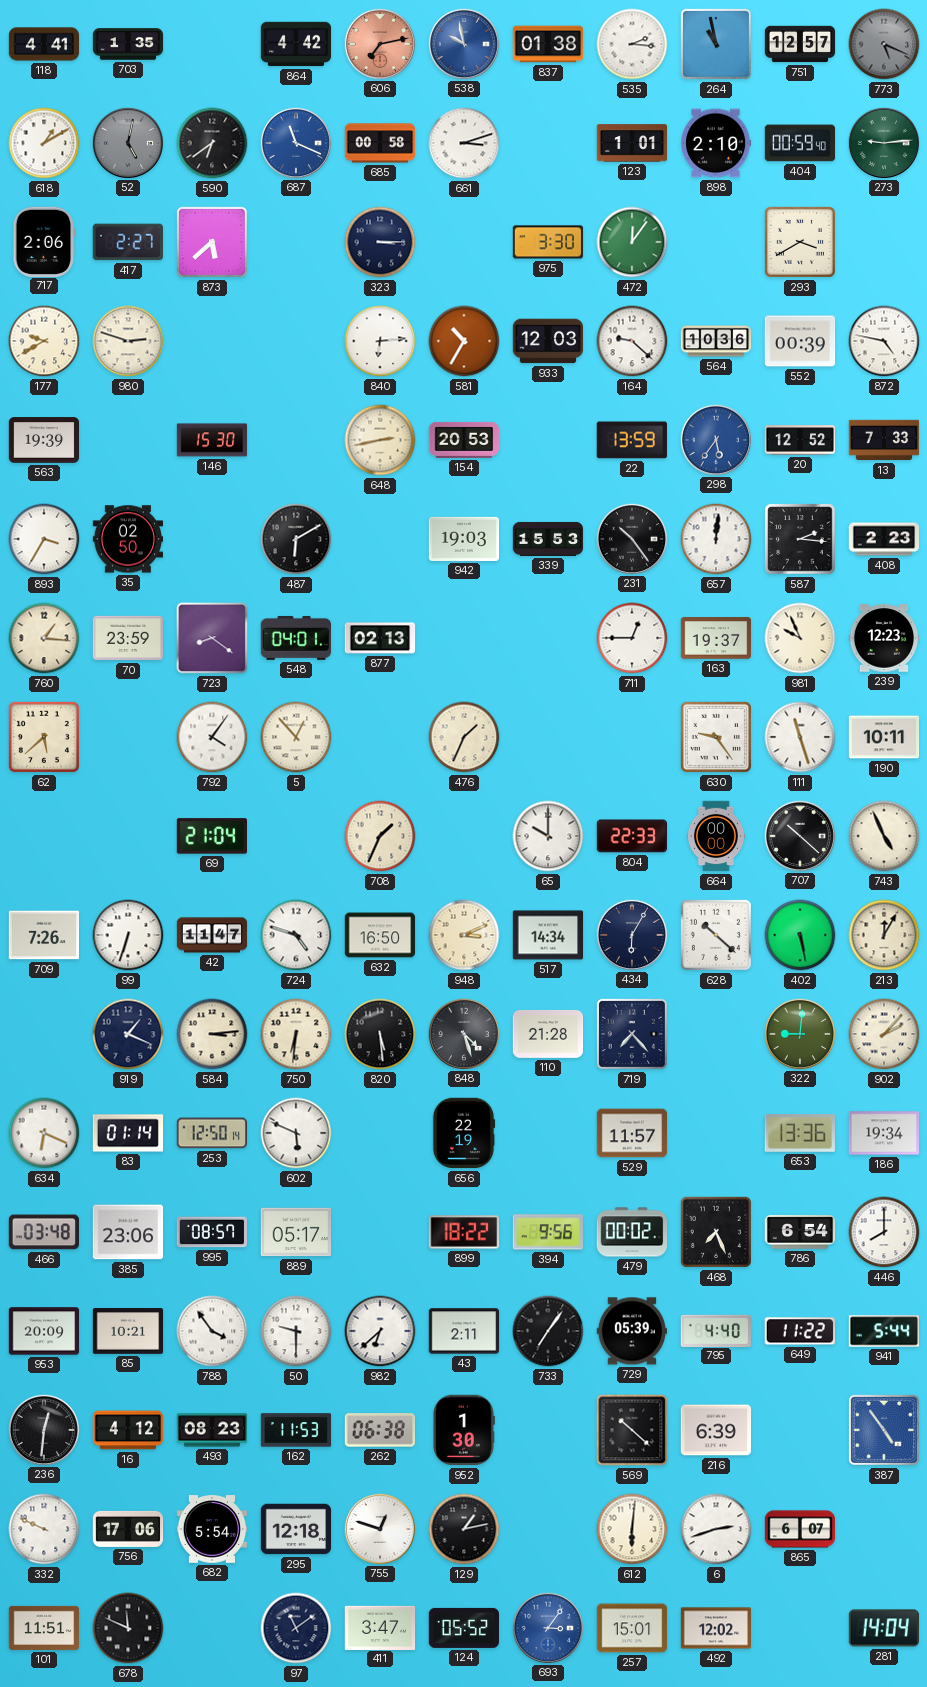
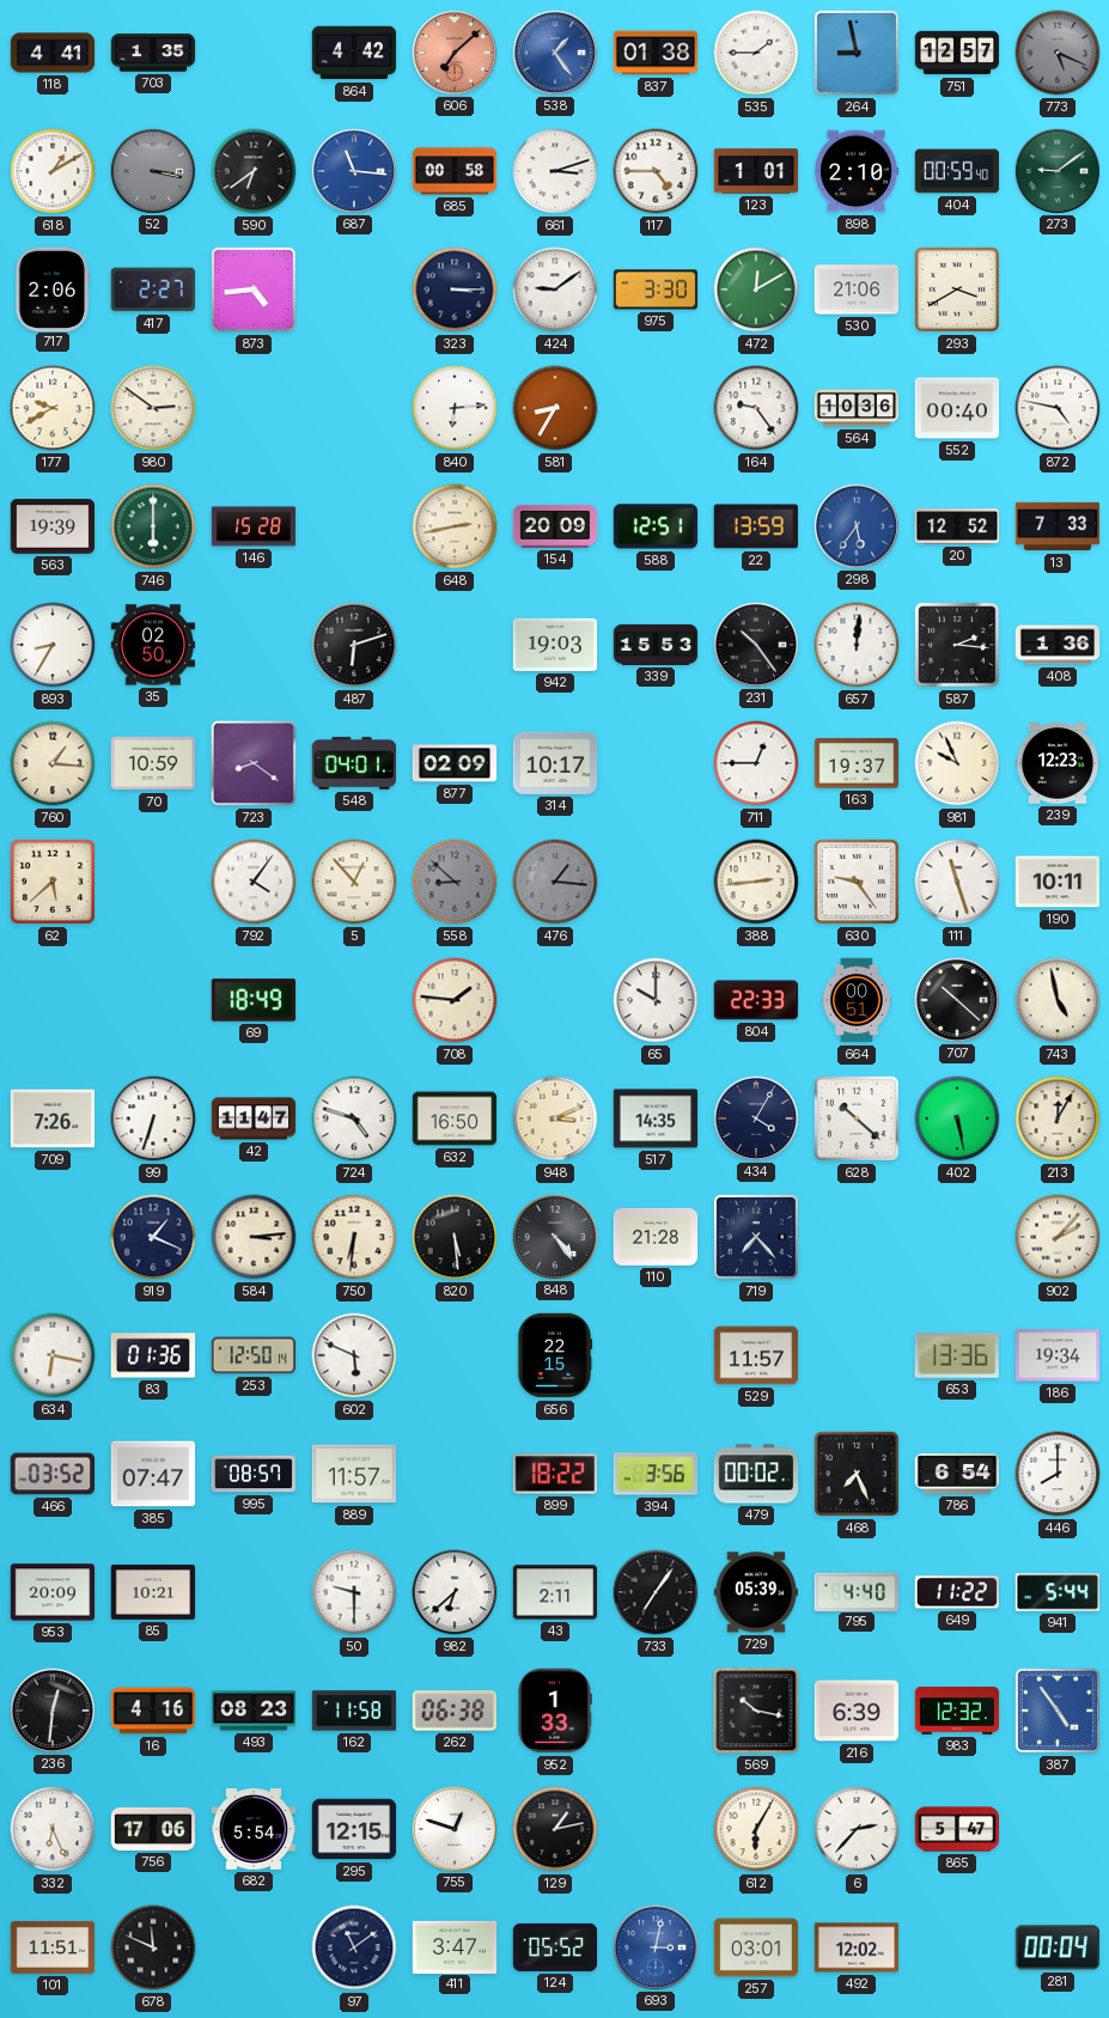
606: 7:13 -> 7:08
538: 9:58 -> 1:24
535: 2:16 -> 1:45
264: 10:58 -> 8:58
52: 5:02 -> 3:17
687: 11:19 -> 11:16
117: none -> 4:45
273: 9:14 -> 9:09
873: 5:38 -> 4:44
424: none -> 9:09
472: 12:06 -> 12:10
530: none -> 21:06
980: 2:48 -> 2:51
581: 10:35 -> 8:35
933: 12:03 -> none
164: 9:22 -> 9:24
552: 00:39 -> 00:40
746: none -> 6:00
146: 15:30 -> 15:28
154: 20:53 -> 20:09
588: none -> 12:51
893: 3:35 -> 8:35
487: 6:10 -> 6:12
408: 2:23 -> 1:36
70: 23:59 -> 10:59
877: 02:13 -> 02:09
314: none -> 10:17
558: none -> 8:52
476: 1:34 -> 1:16
476 dial: cream -> grey
388: none -> 2:44
69: 21:04 -> 18:49
708: 1:34 -> 1:46
664: 00:00 -> 00:51
743: 4:56 -> 4:58
517: 14:34 -> 14:35
434: 6:05 -> 4:05
848: 4:27 -> 4:24
322: 9:01 -> none
634: 6:19 -> 6:17
83: 01:14 -> 01:36
656: 22:19 -> 22:15
466: 03:48 -> 03:52
385: 23:06 -> 07:47
889: 05:17 -> 11:57
394: 9:56 -> 3:56
788: 3:54 -> none
16: 4:12 -> 4:16
162: 11:53 -> 11:58
952: 1:30 -> 1:33
569: 10:22 -> 10:17
983: none -> 12:32
332: 9:49 -> 6:26
295: 12:18 -> 12:15
612: 6:01 -> 6:05
6: 2:42 -> 2:37
865: 6:07 -> 5:47
693: 3:06 -> 3:02
257: 15:01 -> 03:01
281: 14:04 -> 00:04
